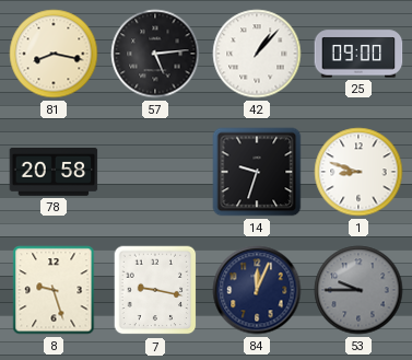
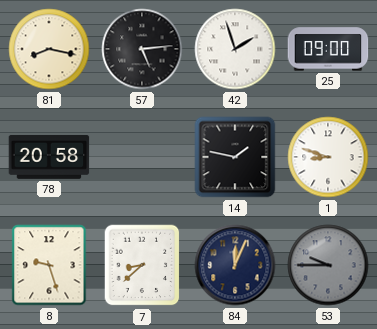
42: 1:07 -> 1:57
14: 9:33 -> 1:47
7: 9:17 -> 8:38
